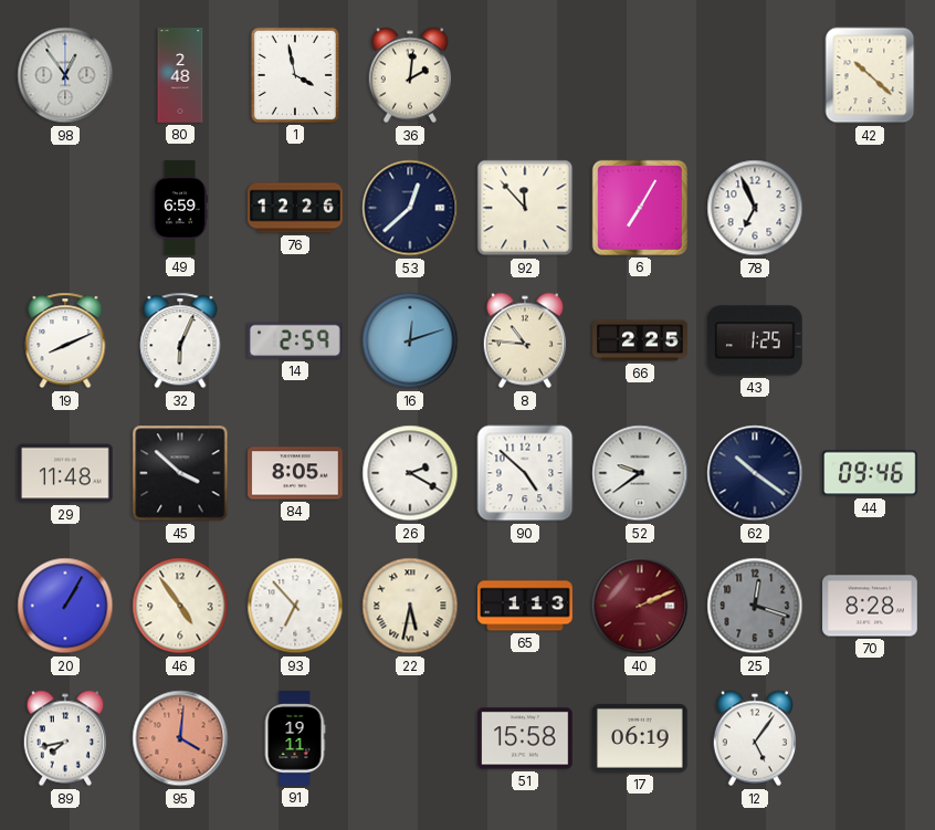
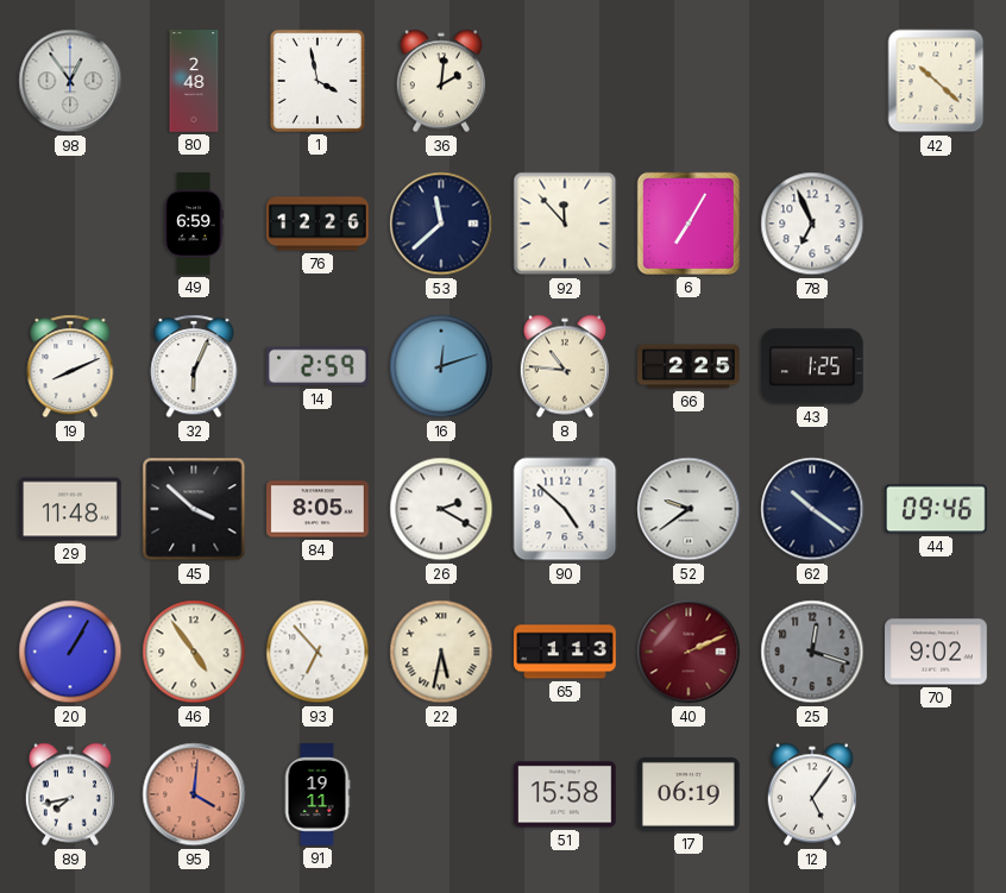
53: 12:38 -> 11:38
70: 8:28 -> 9:02
